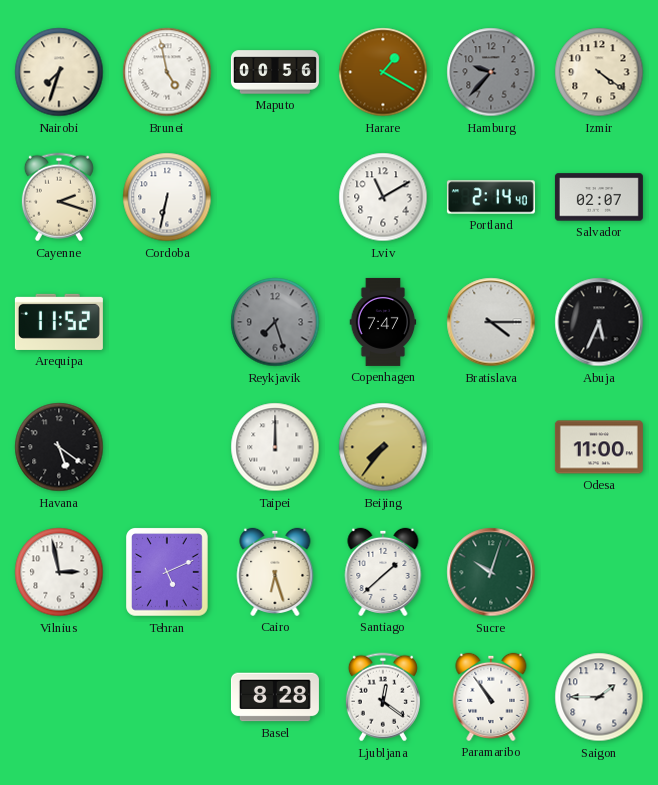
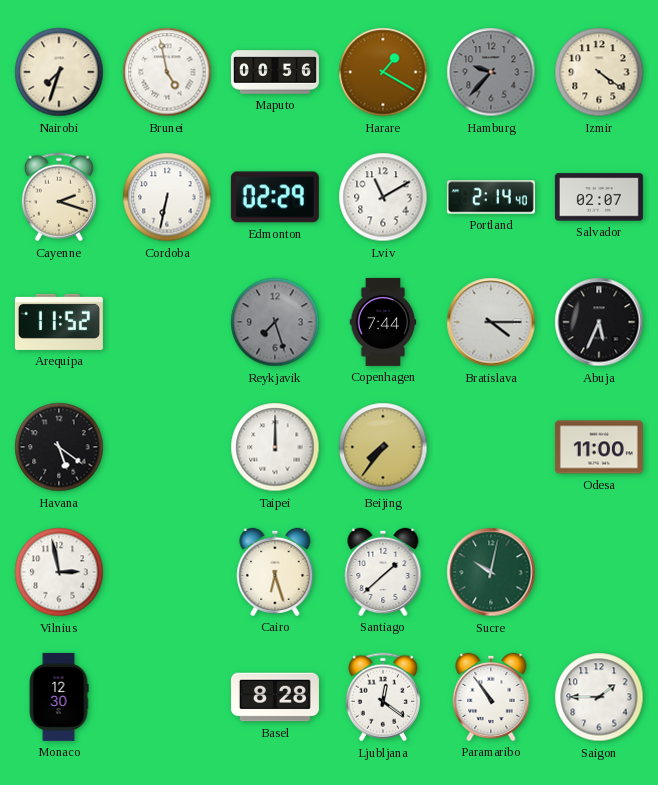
Edmonton: none -> 02:29
Copenhagen: 7:47 -> 7:44
Tehran: 5:11 -> none
Sucre: 10:03 -> 10:02
Monaco: none -> 12:30
